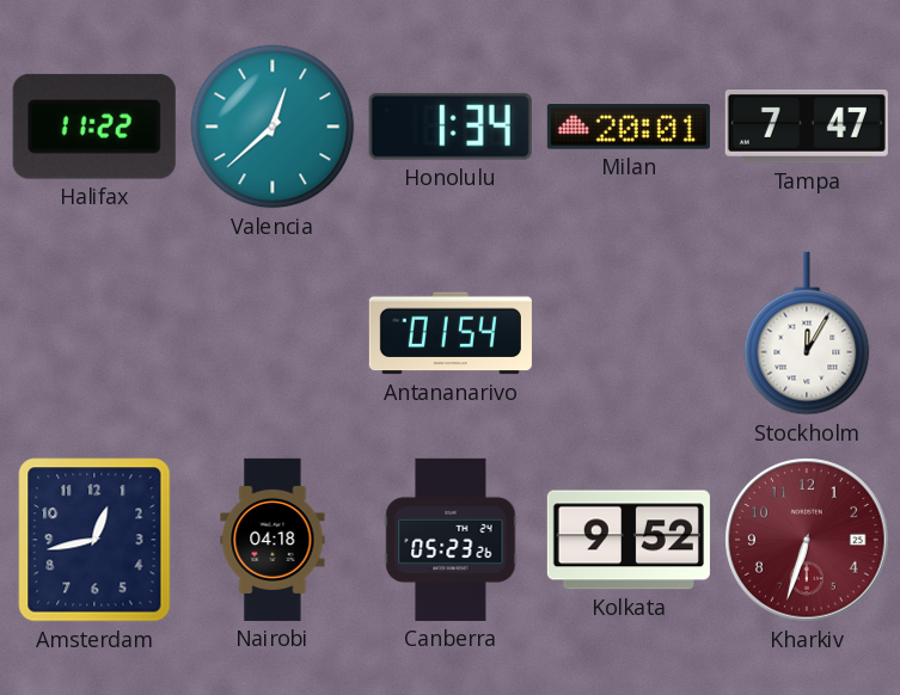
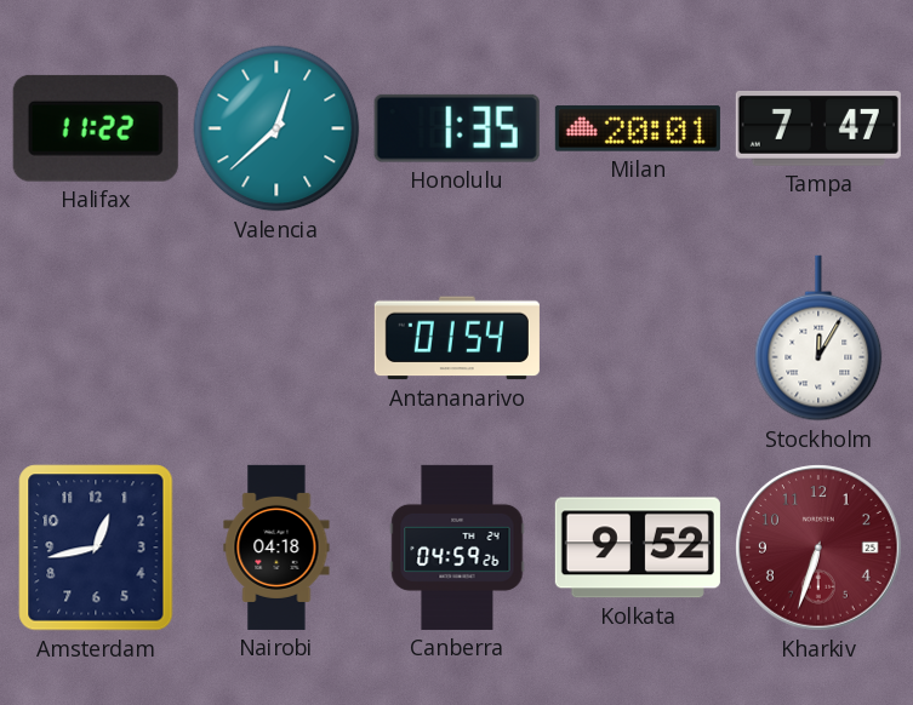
Honolulu: 1:34 -> 1:35
Canberra: 05:23 -> 04:59
